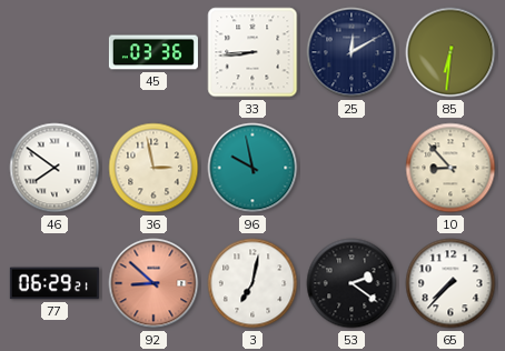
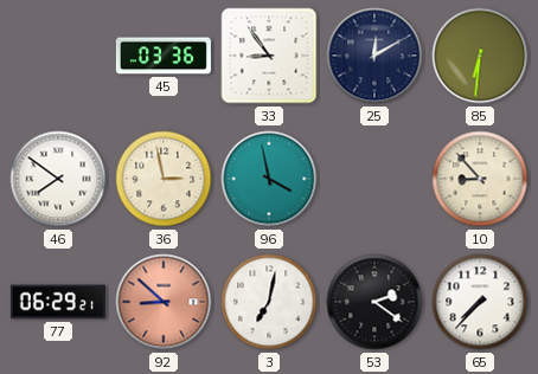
33: 8:44 -> 8:54
96: 9:58 -> 3:58
